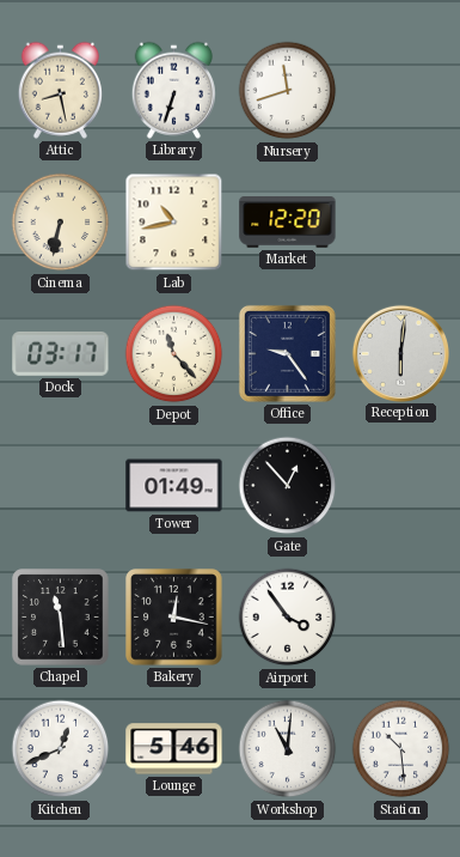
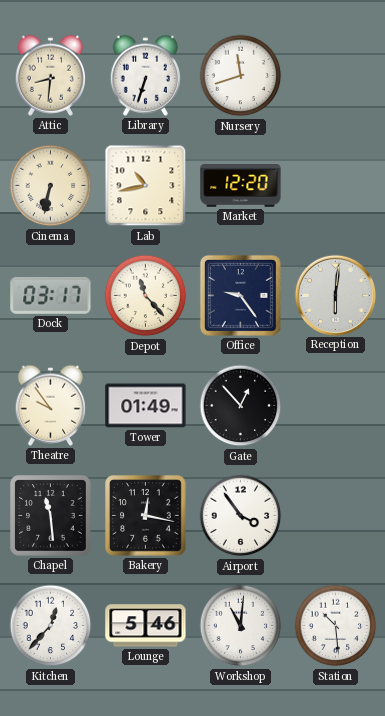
Attic: 8:28 -> 8:31
Theatre: none -> 9:54
Kitchen: 12:41 -> 12:37
